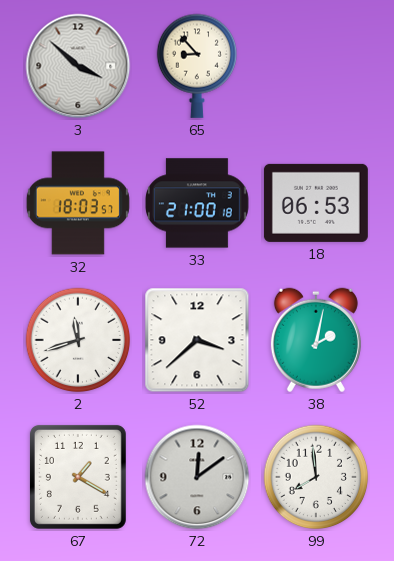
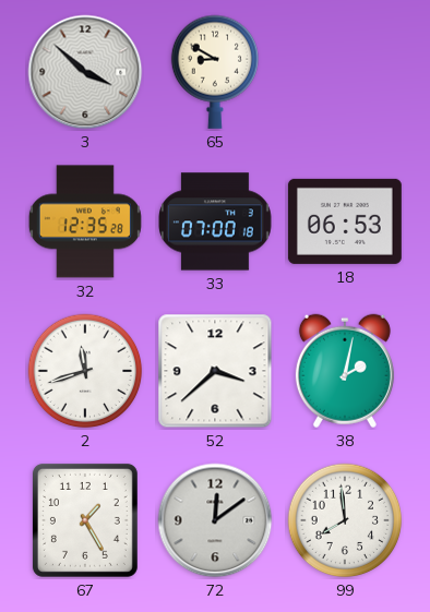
65: 8:53 -> 8:50
32: 18:03 -> 12:35
33: 21:00 -> 07:00
67: 1:20 -> 1:25
